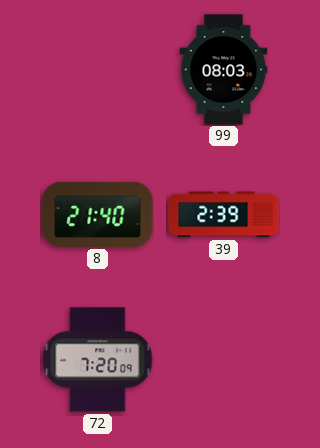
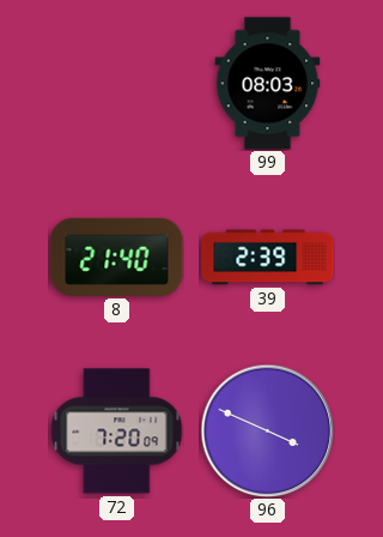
96: none -> 3:49
